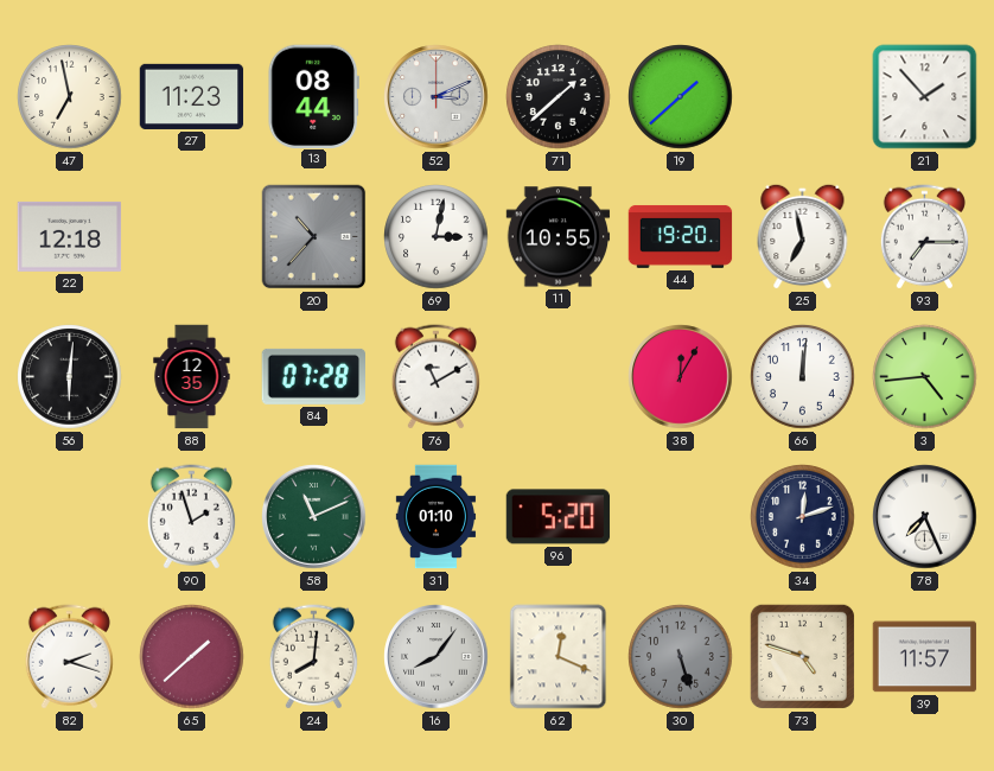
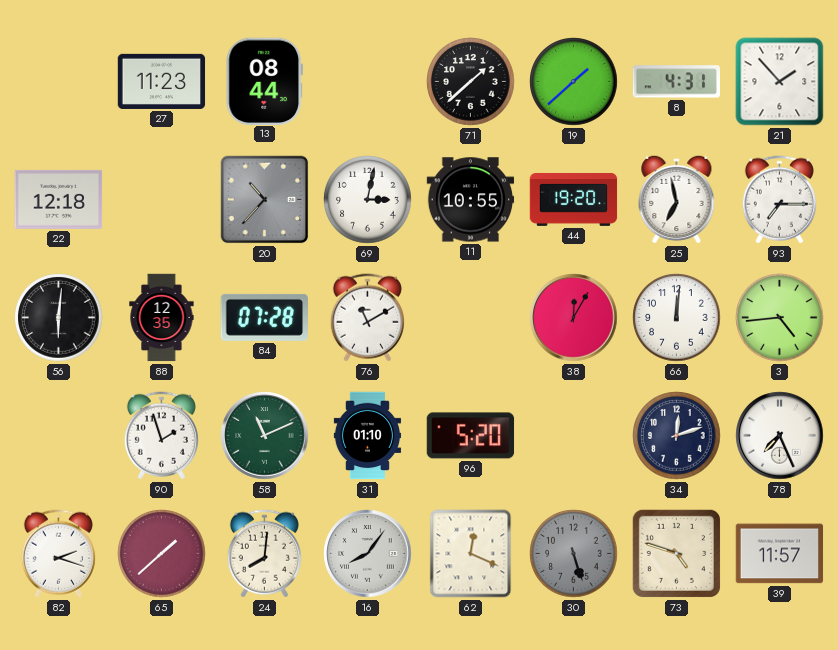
47: 6:58 -> none
52: 3:11 -> none
8: none -> 4:31
